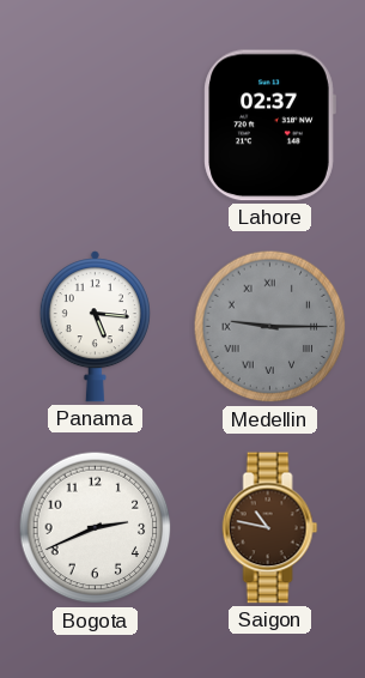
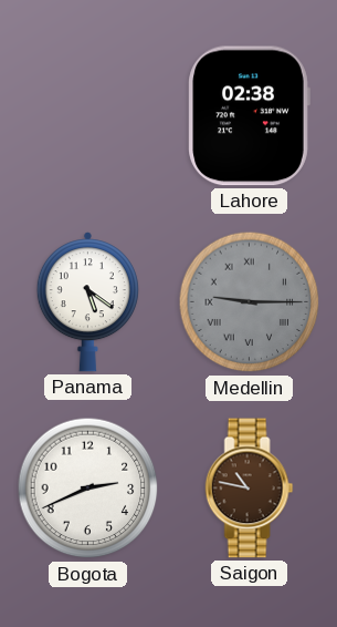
Lahore: 02:37 -> 02:38
Panama: 5:16 -> 5:21
